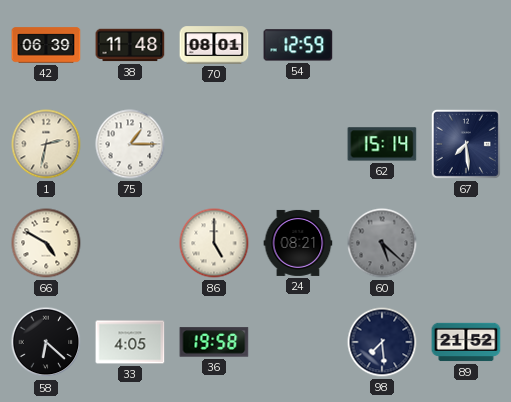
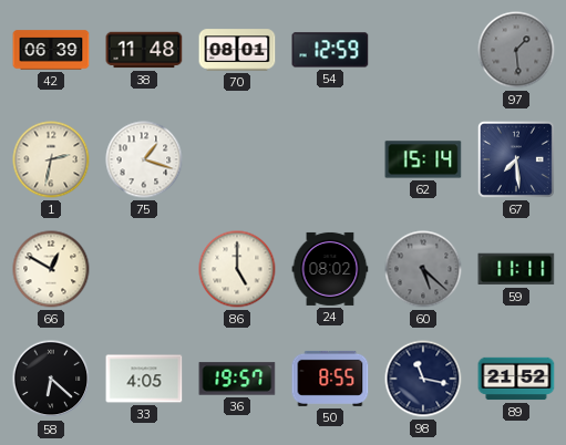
97: none -> 1:29
75: 1:15 -> 1:18
66: 4:50 -> 12:50
24: 08:21 -> 08:02
59: none -> 11:11
36: 19:58 -> 19:57
50: none -> 8:55
98: 7:29 -> 11:17
